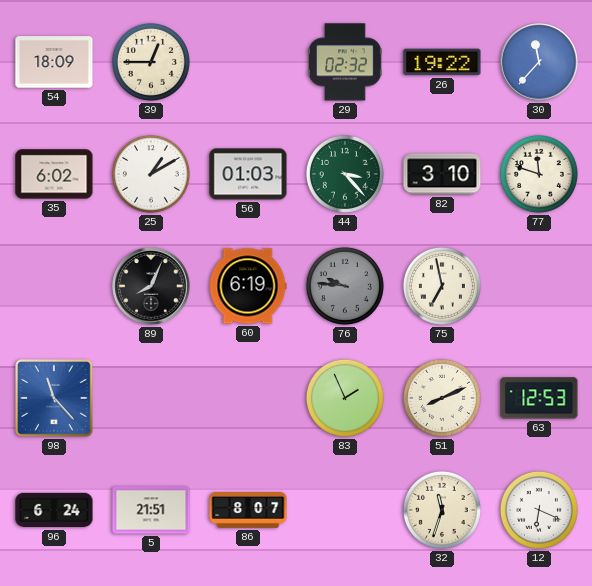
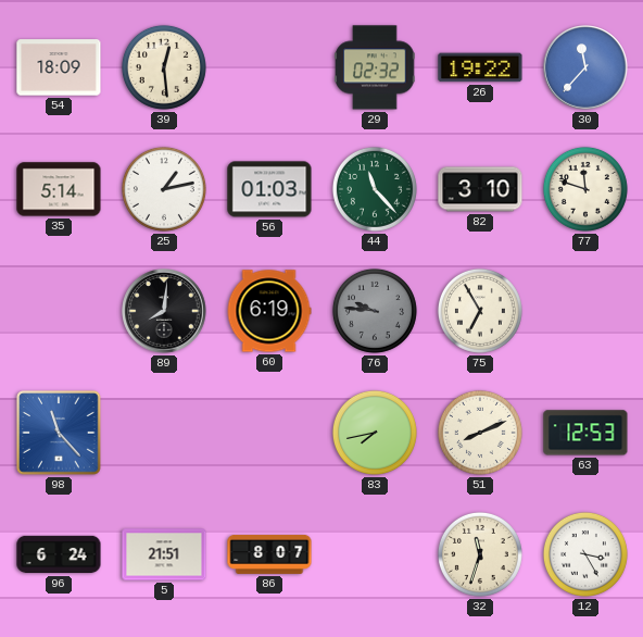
39: 12:45 -> 12:29
35: 6:02 -> 5:14
25: 1:10 -> 1:13
44: 3:23 -> 11:23
89: 8:04 -> 8:01
75: 6:58 -> 6:55
83: 1:56 -> 7:43
12: 6:19 -> 3:25
